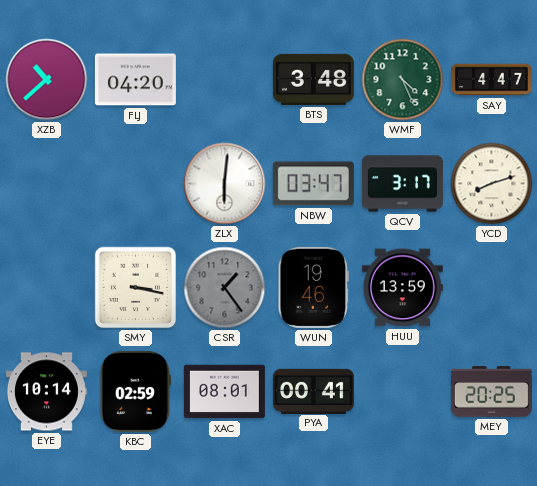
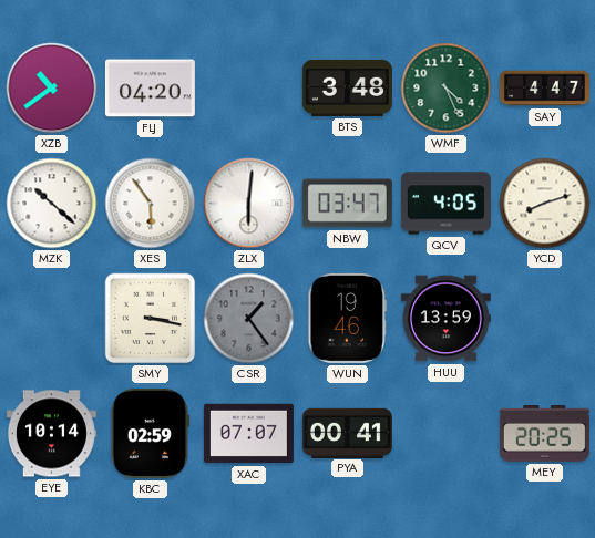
XZB: 10:38 -> 10:39
MZK: none -> 10:22
XES: none -> 5:54
QCV: 3:17 -> 4:05
XAC: 08:01 -> 07:07
